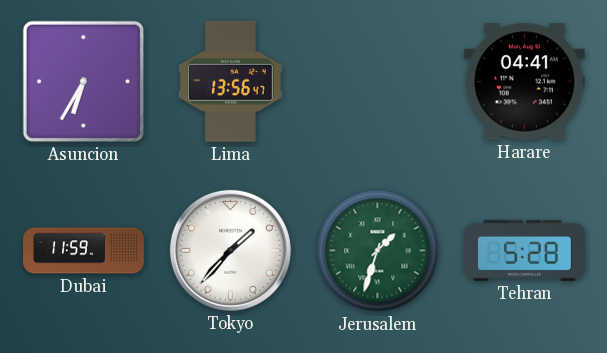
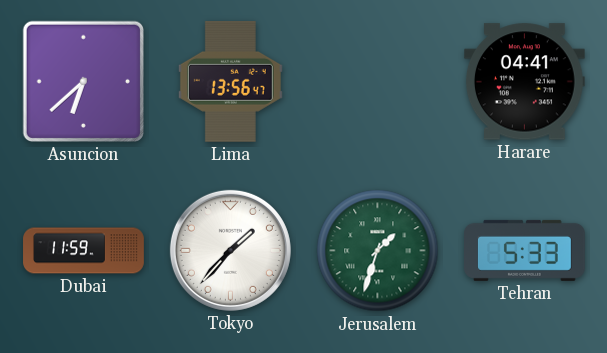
Asuncion: 6:35 -> 6:38
Tehran: 5:28 -> 5:33
